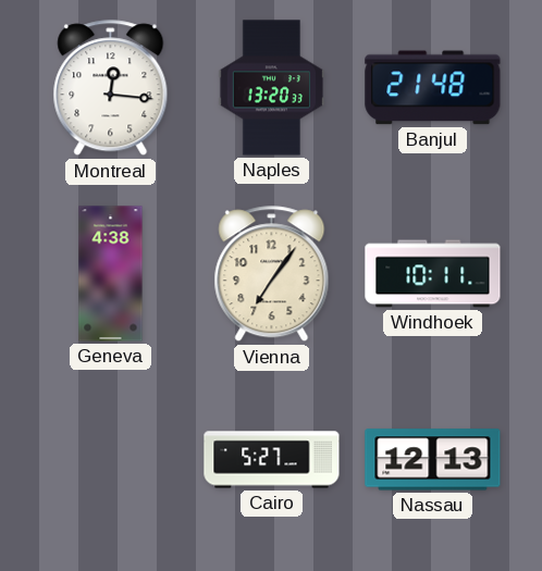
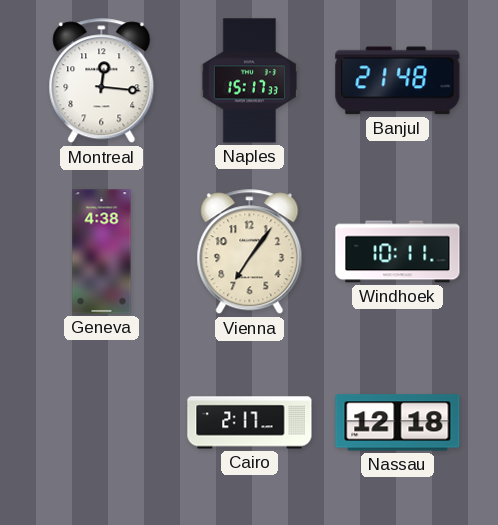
Naples: 13:20 -> 15:17
Cairo: 5:27 -> 2:17
Nassau: 12:13 -> 12:18
